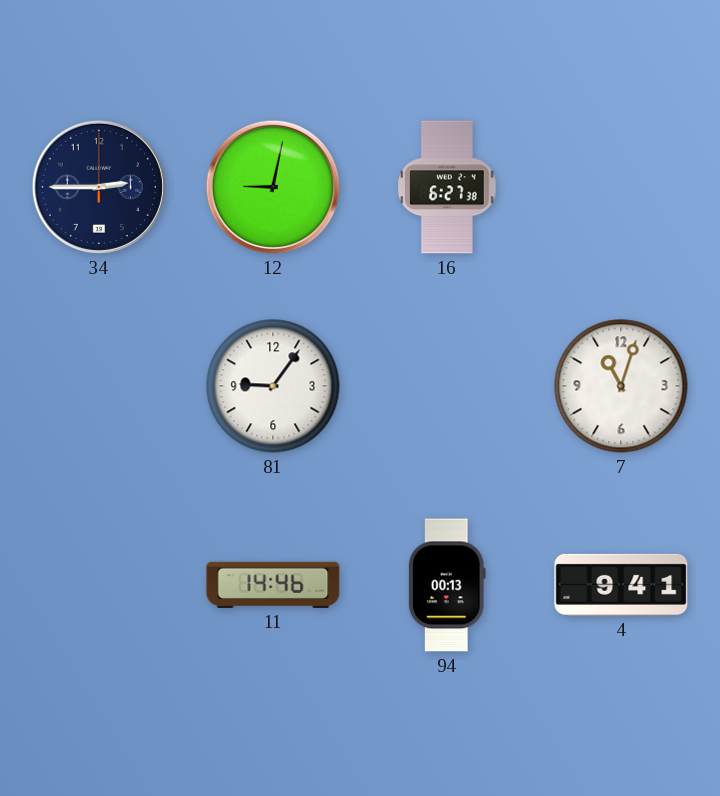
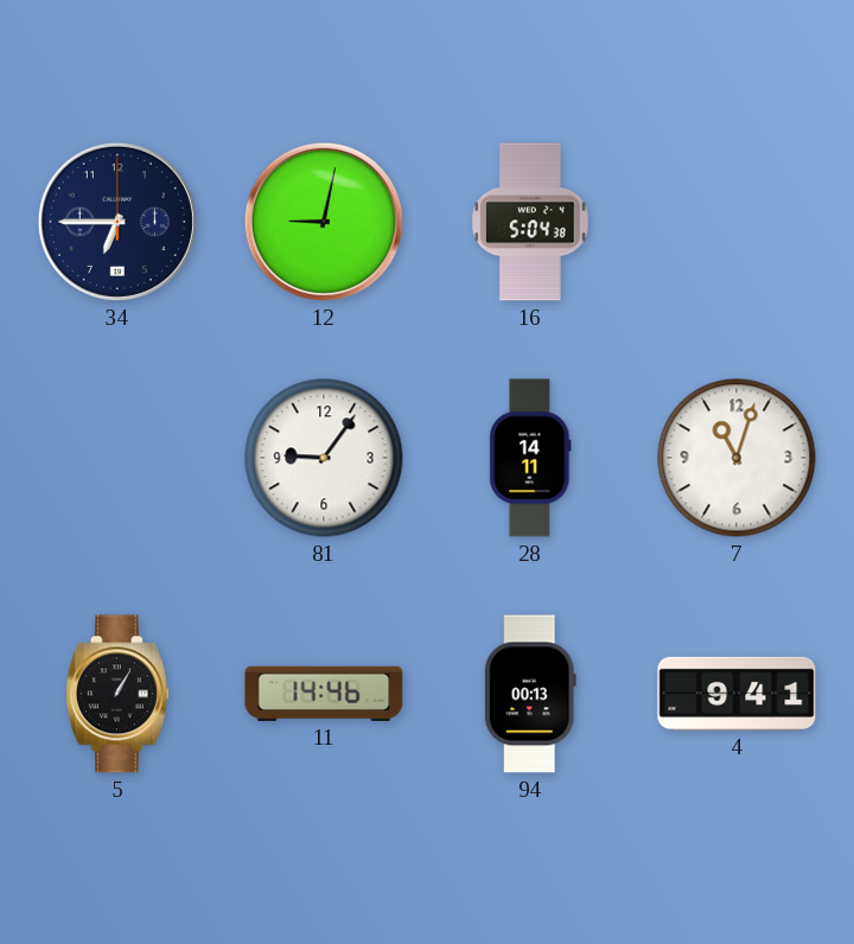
34: 2:45 -> 6:45
16: 6:27 -> 5:04
28: none -> 14:11
5: none -> 1:05
